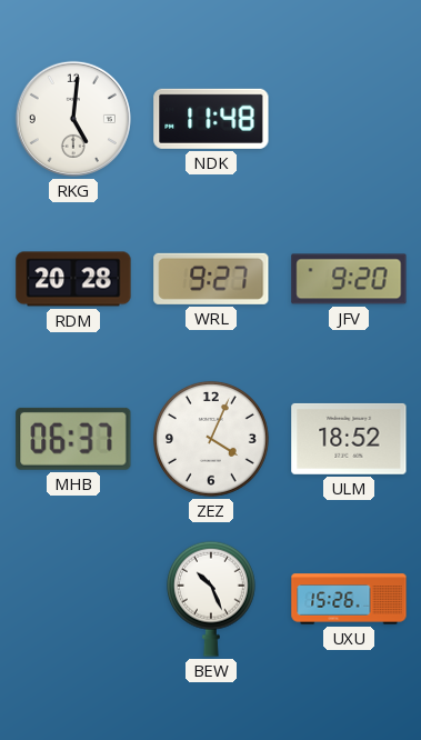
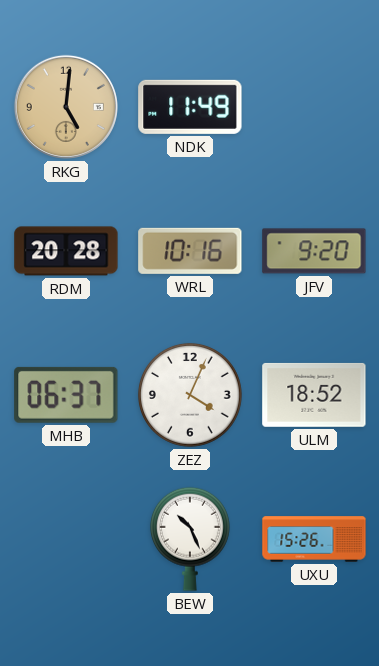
RKG dial: white -> champagne
NDK: 11:48 -> 11:49
WRL: 9:27 -> 10:16
